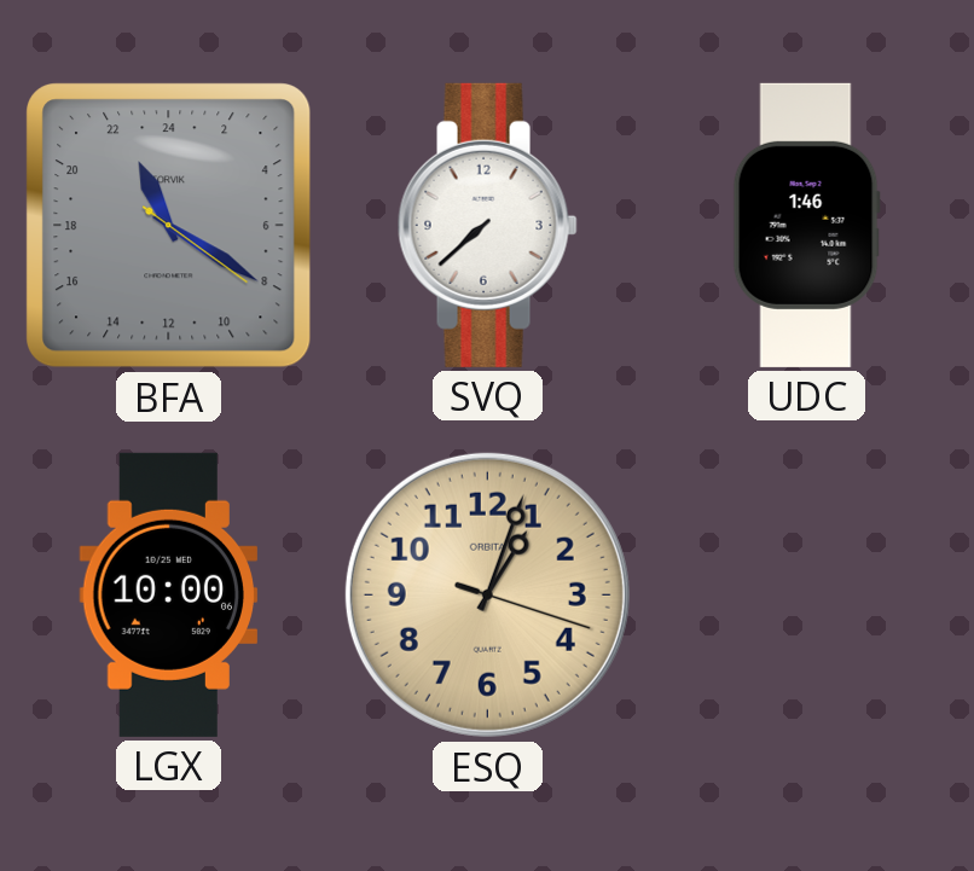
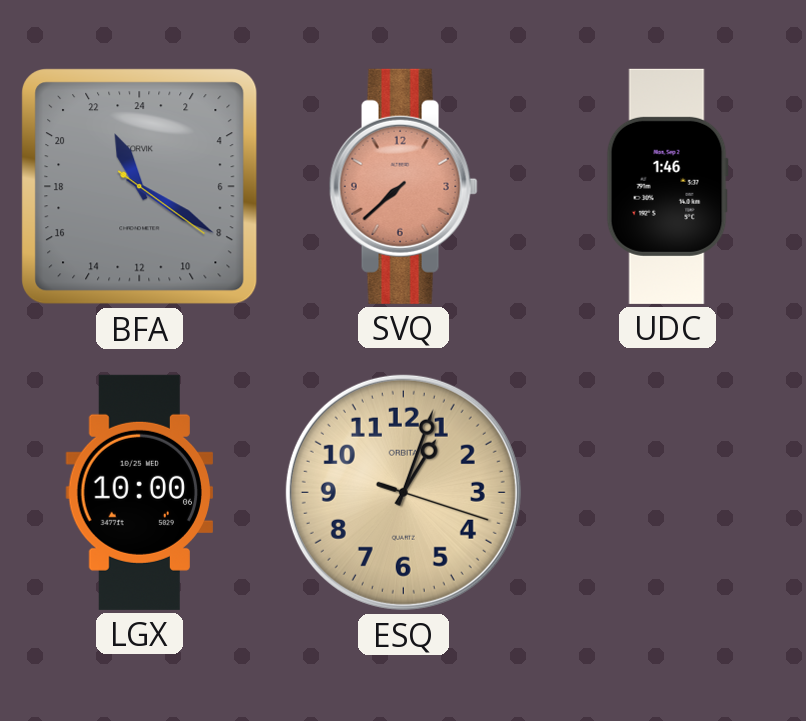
SVQ dial: white -> salmon
